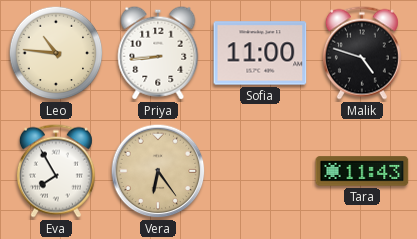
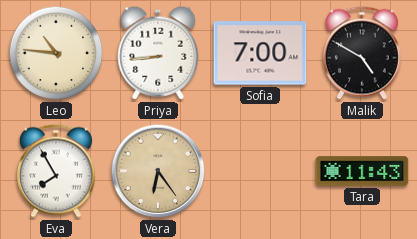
Sofia: 11:00 -> 7:00
Malik: 4:48 -> 4:50
